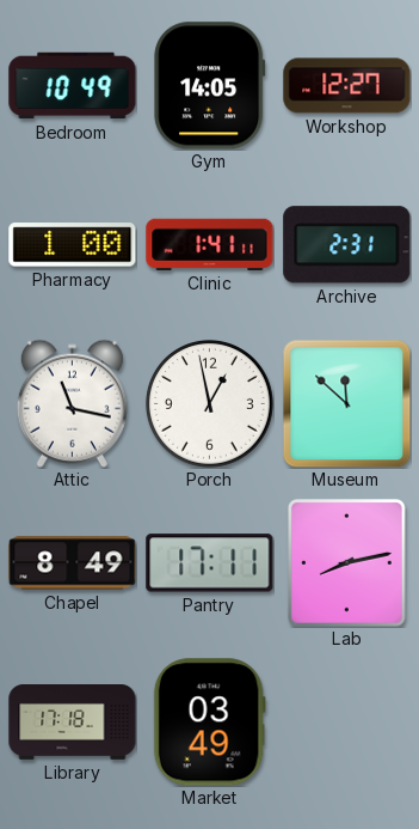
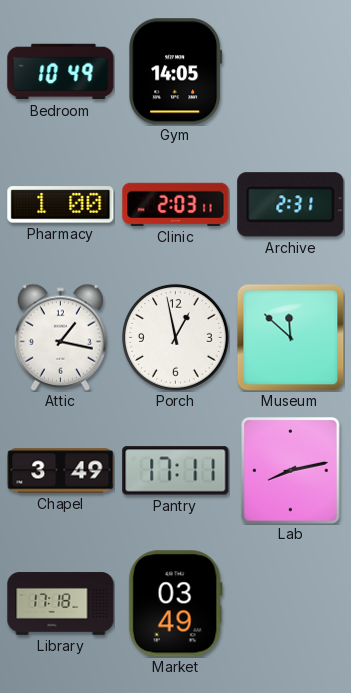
Workshop: 12:27 -> none
Clinic: 1:41 -> 2:03
Attic: 11:17 -> 1:17
Chapel: 8:49 -> 3:49
